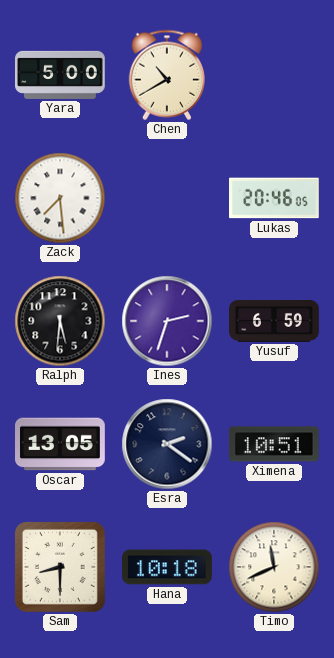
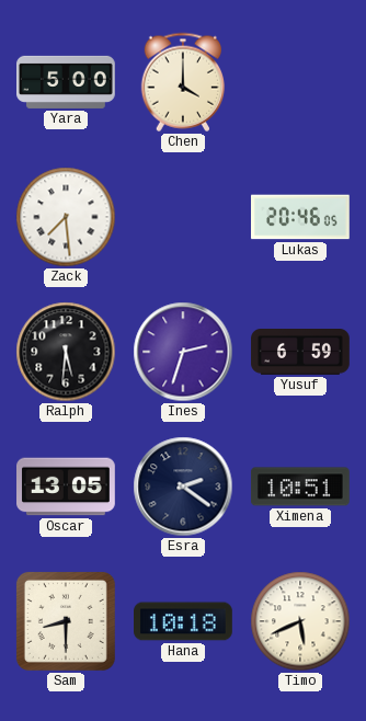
Chen: 10:40 -> 4:00
Timo: 11:41 -> 5:41
